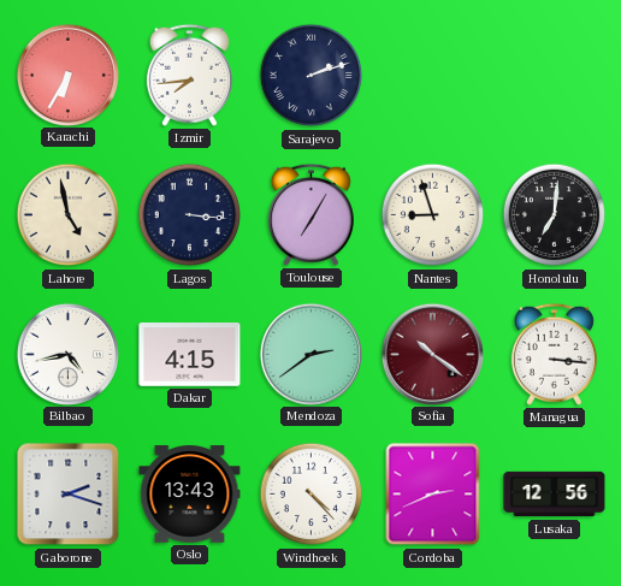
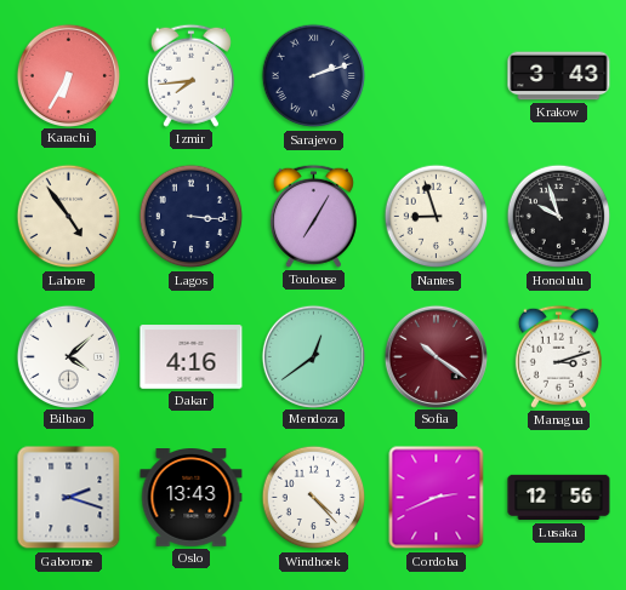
Krakow: none -> 3:43
Lahore: 4:58 -> 4:54
Honolulu: 7:01 -> 9:57
Bilbao: 4:43 -> 4:08
Dakar: 4:15 -> 4:16
Mendoza: 2:39 -> 12:39
Managua: 3:16 -> 3:12
